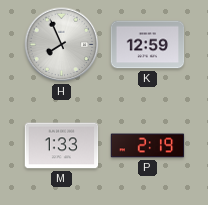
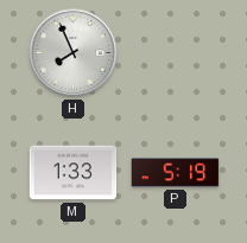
K: 12:59 -> none
P: 2:19 -> 5:19
